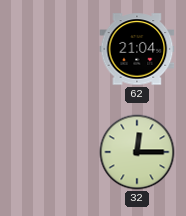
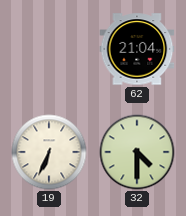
19: none -> 6:34
32: 12:15 -> 4:30
